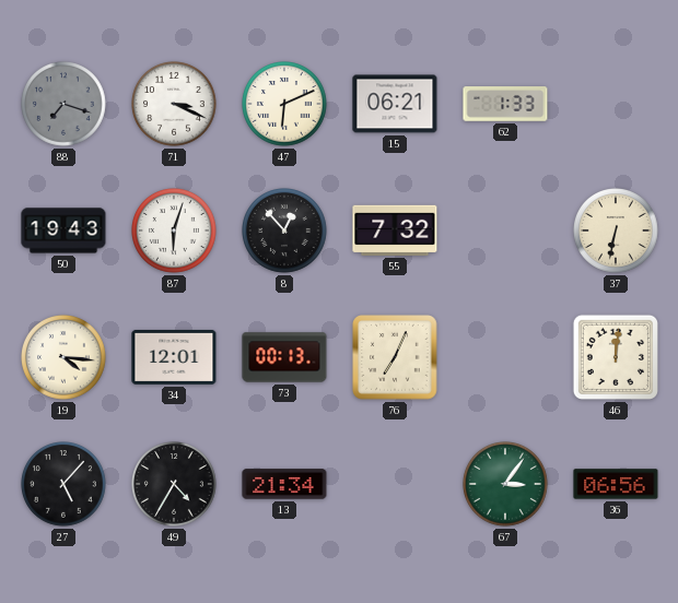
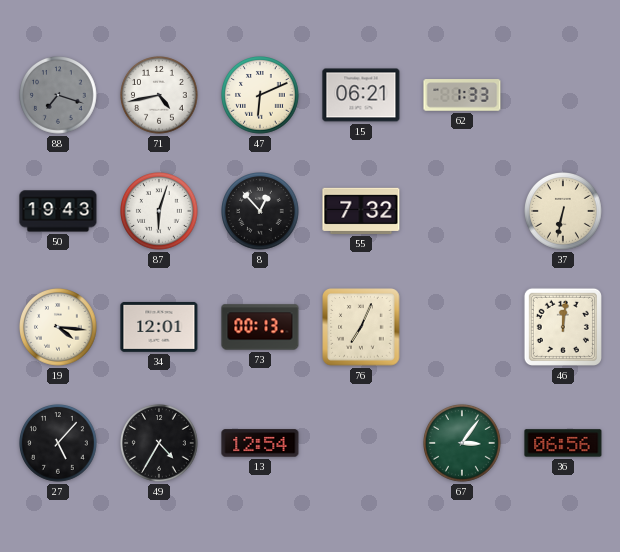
71: 3:19 -> 4:43
13: 21:34 -> 12:54
